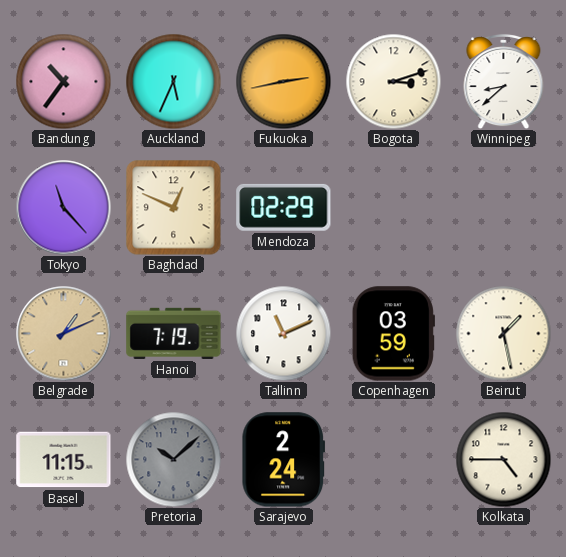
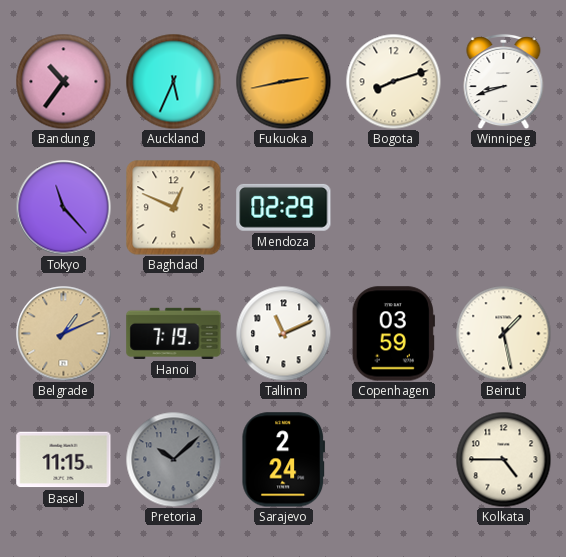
Bogota: 3:12 -> 8:12
Winnipeg: 8:38 -> 8:42
